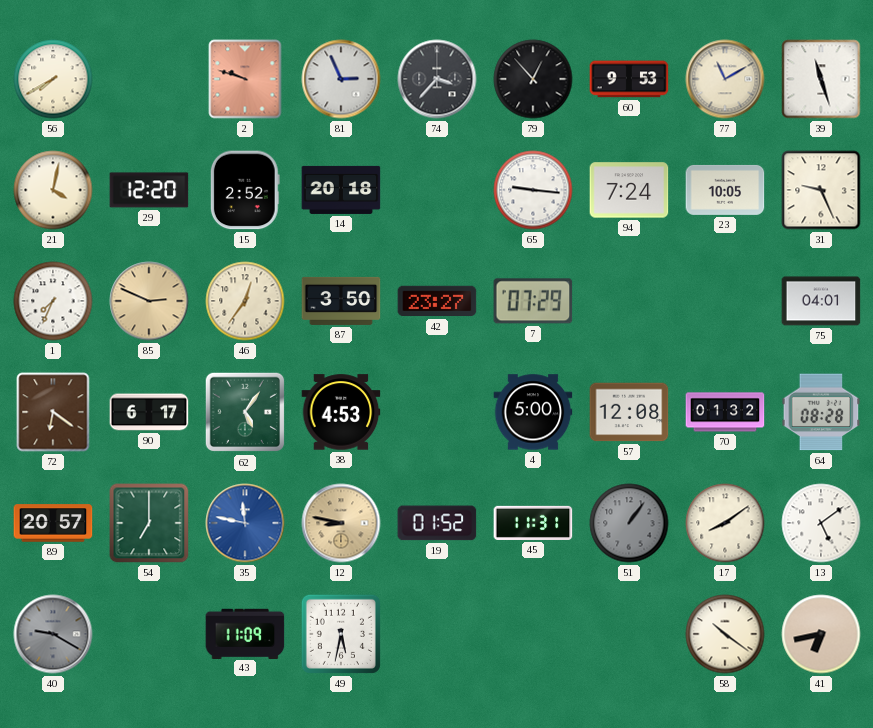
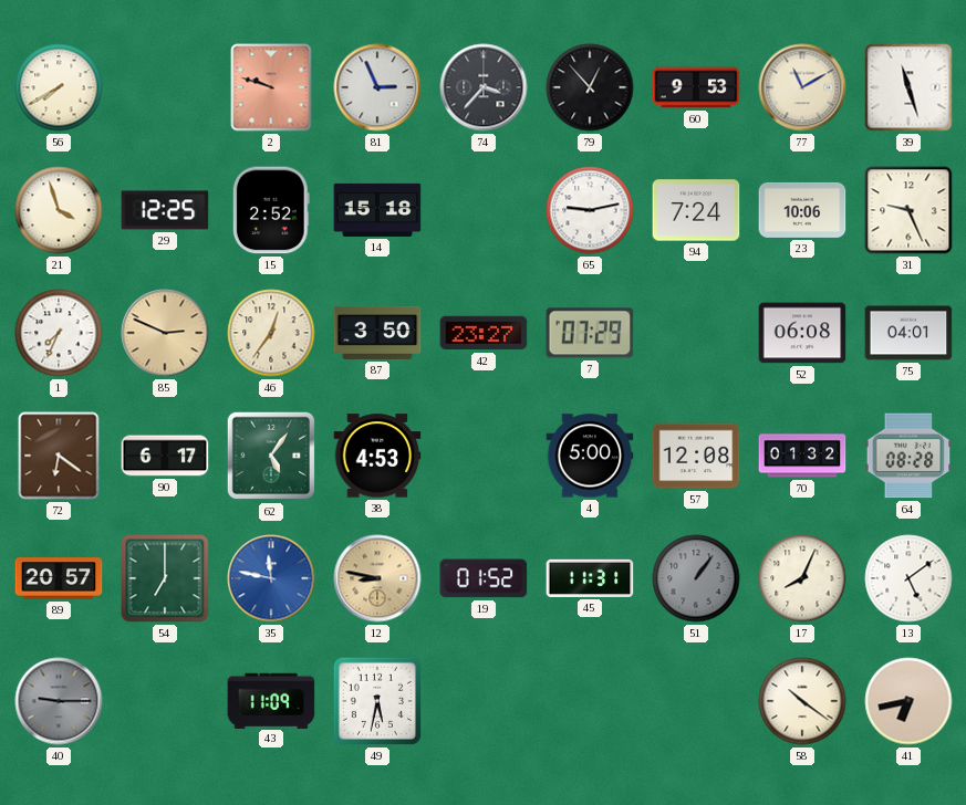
21: 4:02 -> 3:57
29: 12:20 -> 12:25
14: 20:18 -> 15:18
65: 9:16 -> 9:13
23: 10:05 -> 10:06
52: none -> 06:08
17: 8:09 -> 8:04
40: 9:20 -> 9:15
